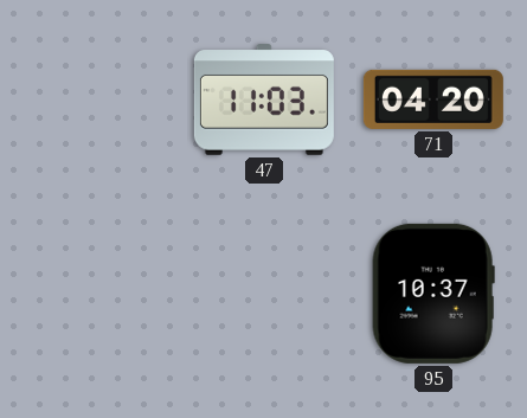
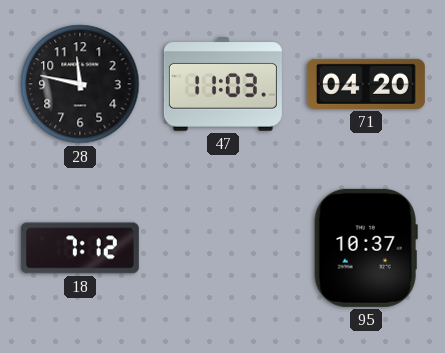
28: none -> 11:47
18: none -> 7:12
